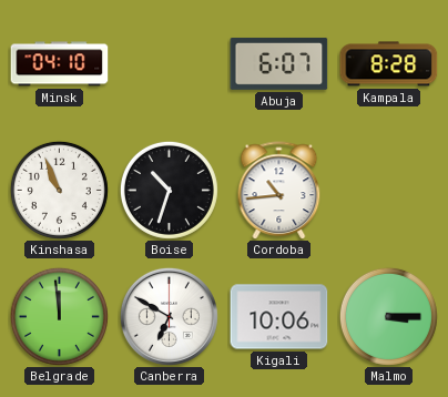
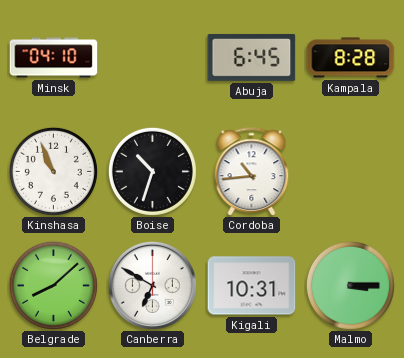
Abuja: 6:07 -> 6:45
Belgrade: 11:59 -> 8:08
Kigali: 10:06 -> 10:31
